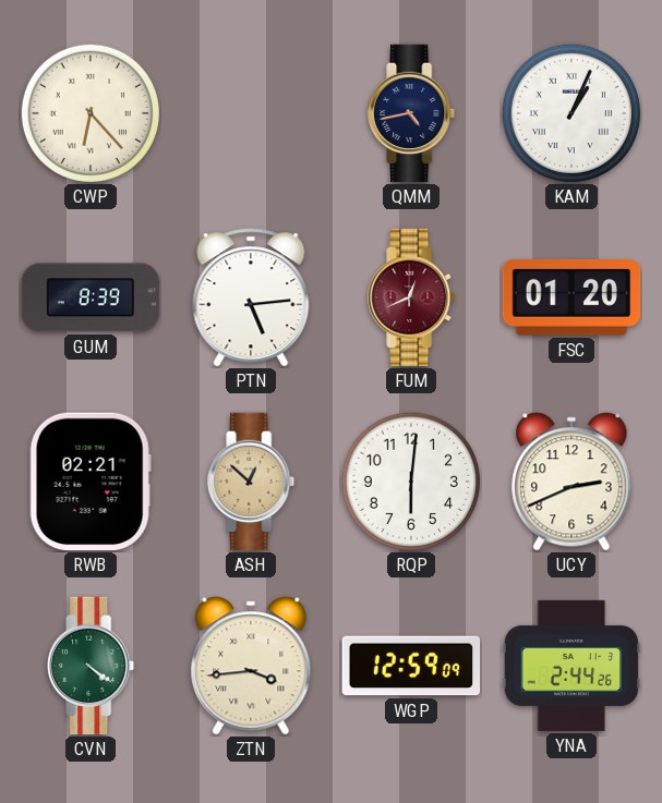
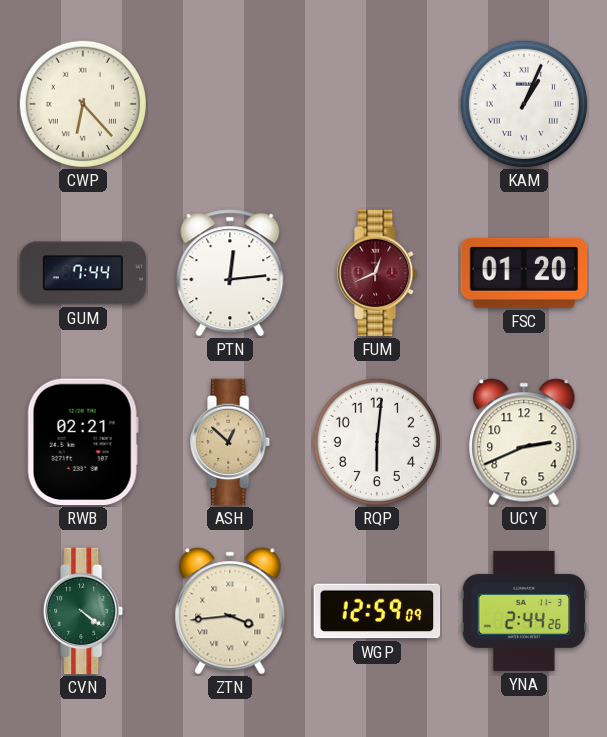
QMM: 4:43 -> none
GUM: 8:39 -> 7:44
PTN: 5:14 -> 12:14
